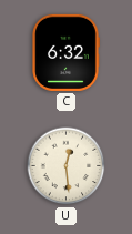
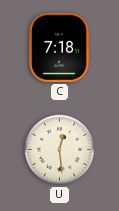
C: 6:32 -> 7:18
